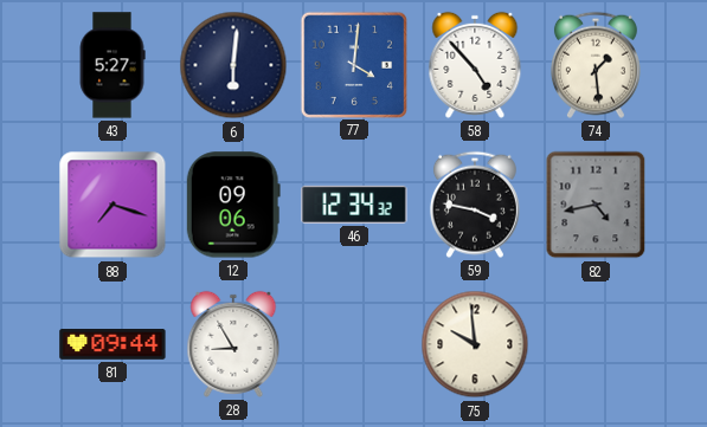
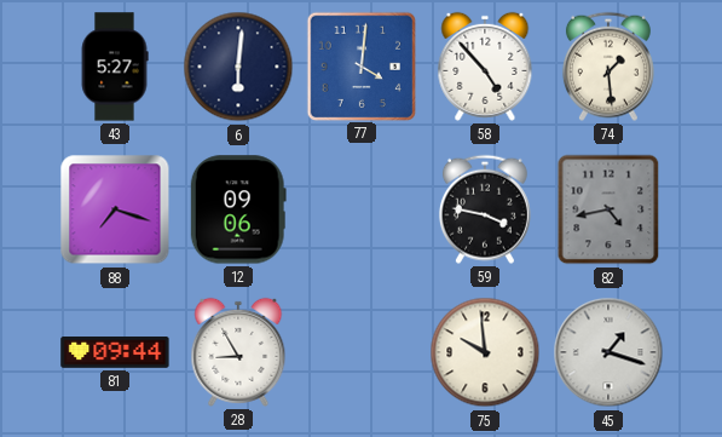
46: 12:34 -> none
45: none -> 1:18
